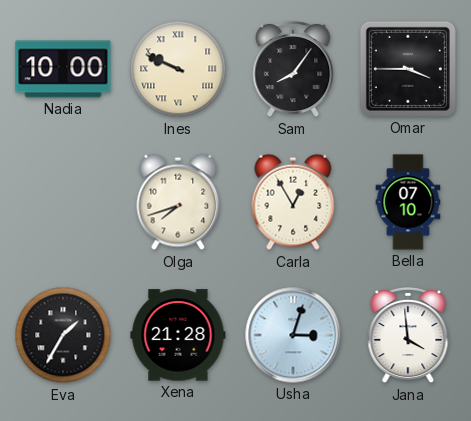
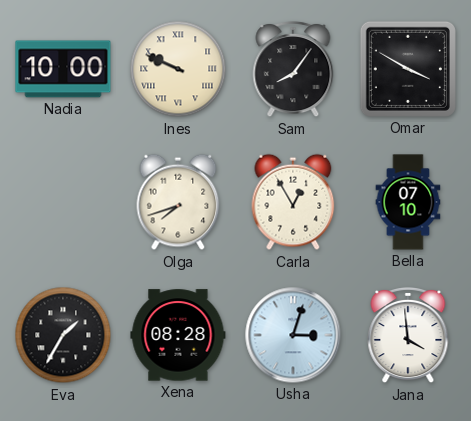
Omar: 3:45 -> 3:50
Xena: 21:28 -> 08:28
